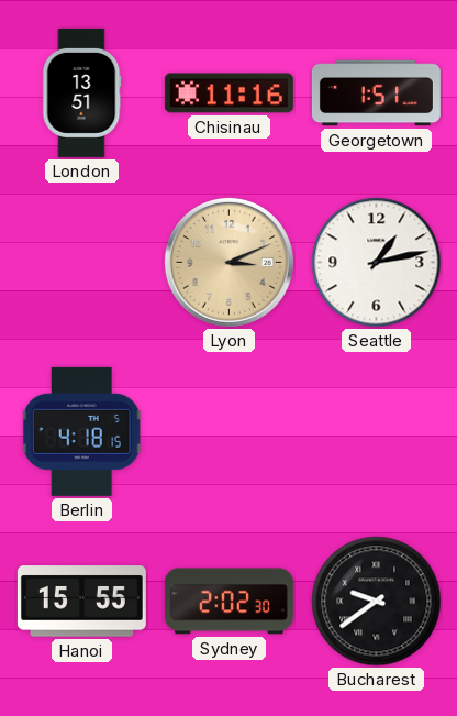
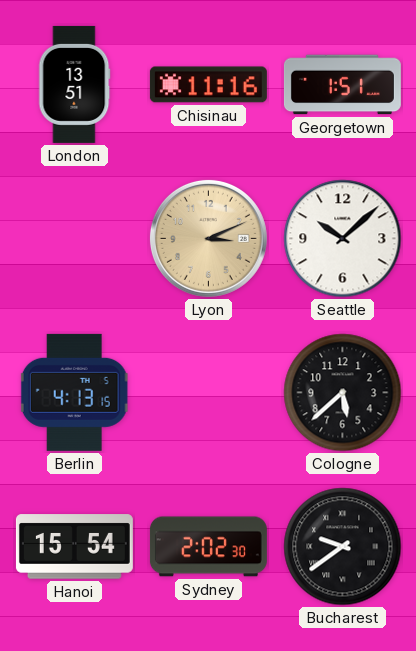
Seattle: 1:13 -> 10:08
Berlin: 4:18 -> 4:13
Cologne: none -> 5:38
Hanoi: 15:55 -> 15:54
